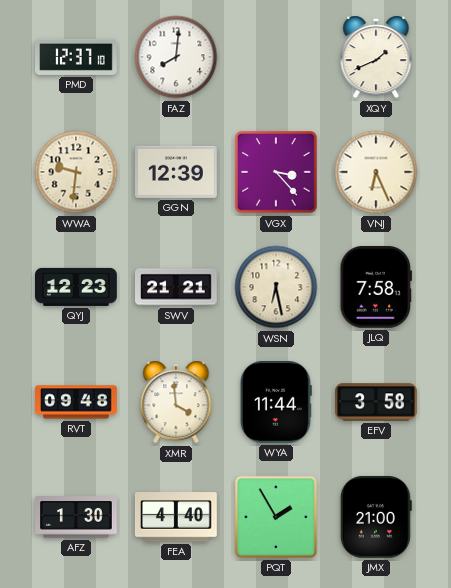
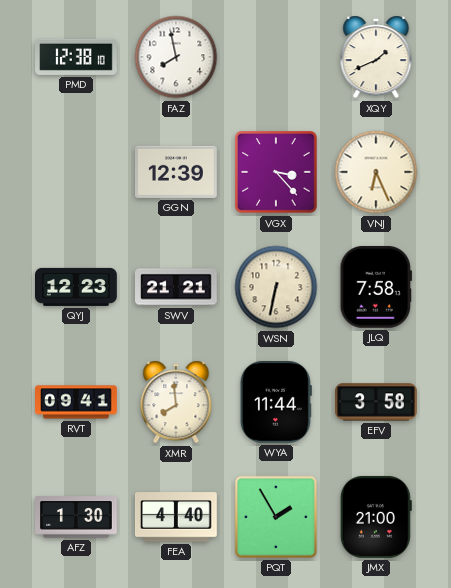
PMD: 12:37 -> 12:38
FAZ: 8:01 -> 7:58
WWA: 9:31 -> none
WSN: 6:28 -> 6:32
RVT: 09:48 -> 09:41
XMR: 3:59 -> 7:59
